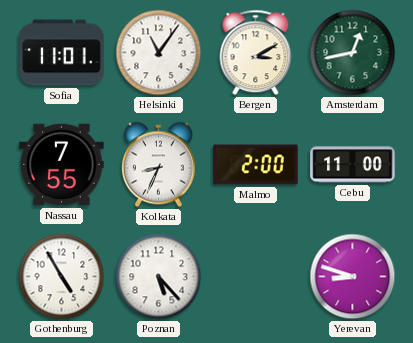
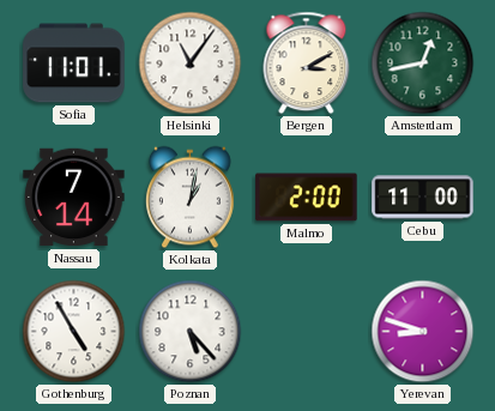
Nassau: 7:55 -> 7:14
Kolkata: 8:34 -> 1:02
